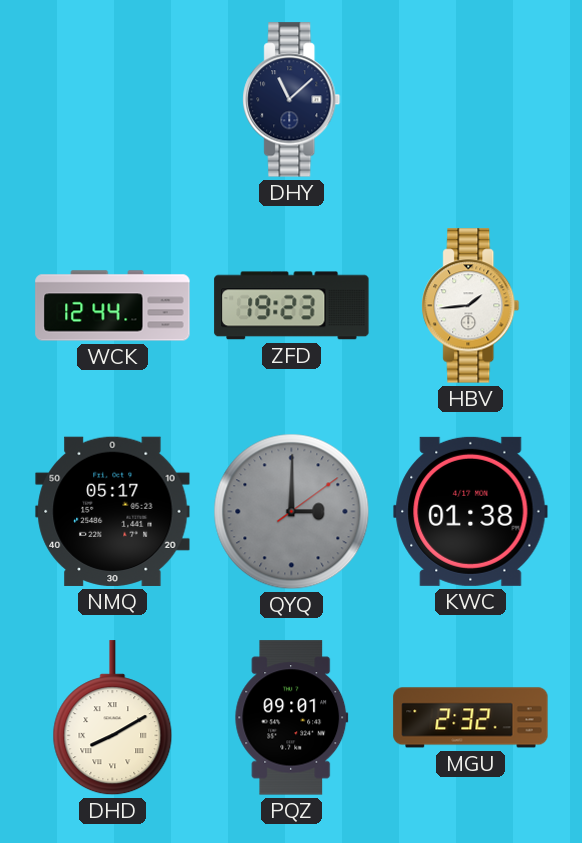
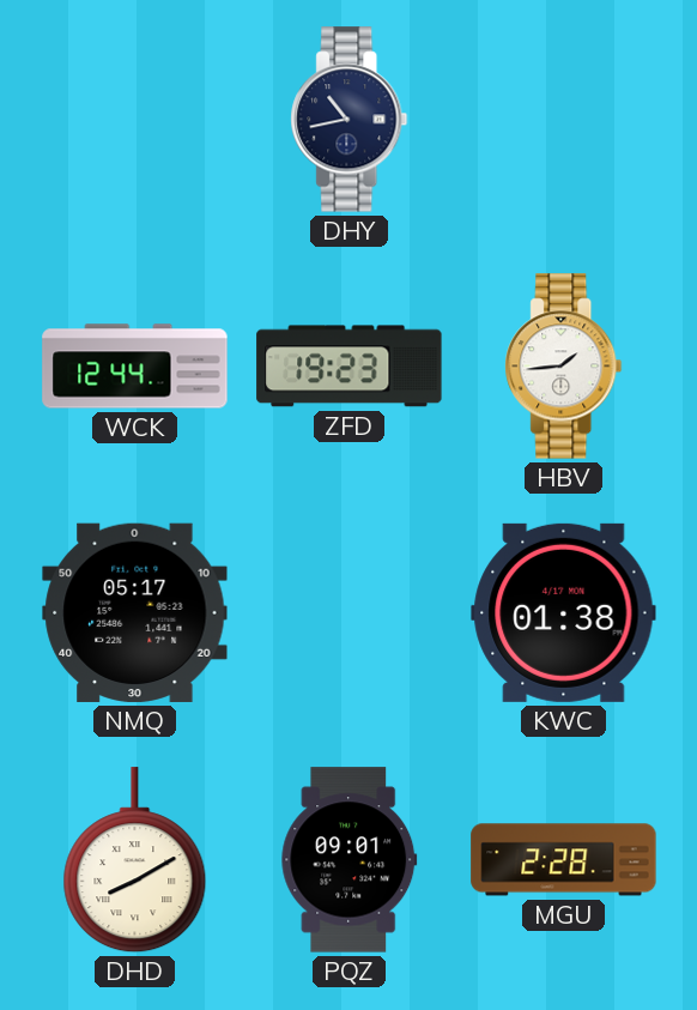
DHY: 11:08 -> 10:43
QYQ: 3:00 -> none
MGU: 2:32 -> 2:28
